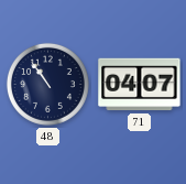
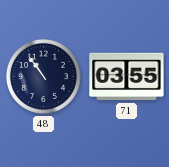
71: 04:07 -> 03:55
